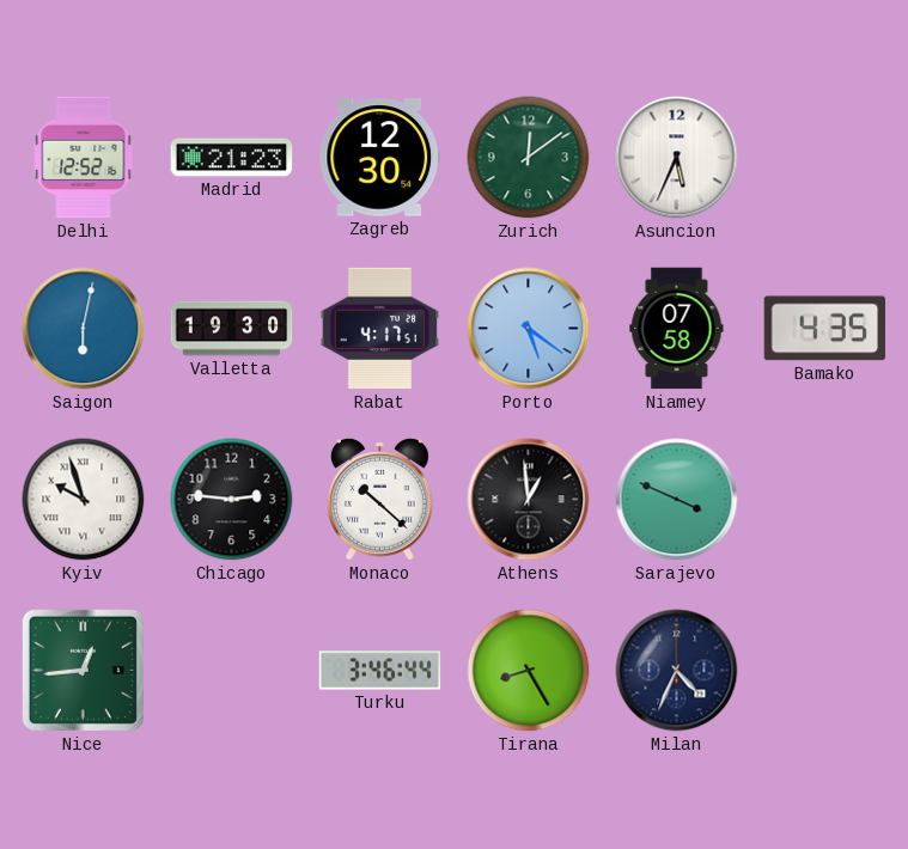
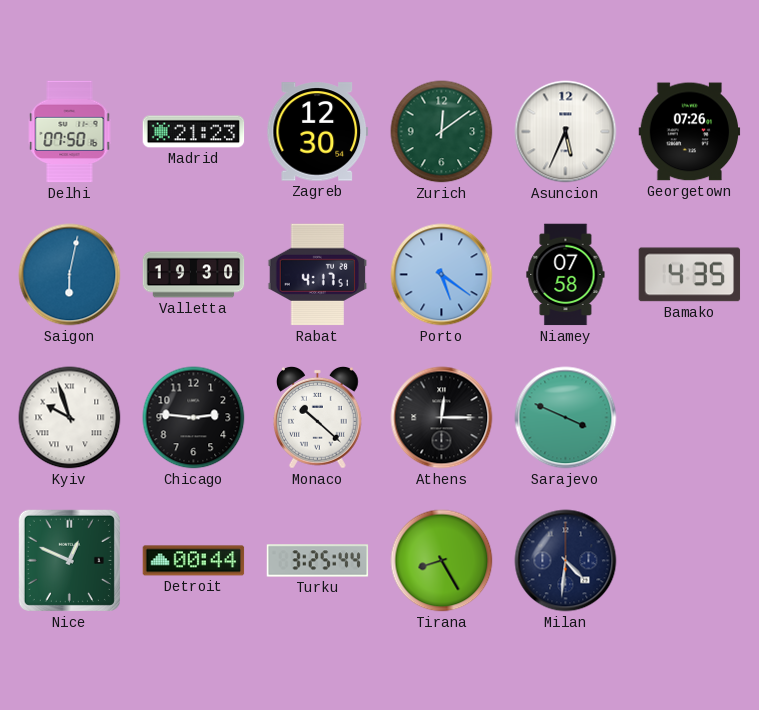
Delhi: 12:52 -> 07:50
Georgetown: none -> 07:26
Athens: 12:59 -> 12:15
Nice: 12:44 -> 12:49
Detroit: none -> 00:44
Turku: 3:46 -> 3:25
Milan: 4:34 -> 4:31
